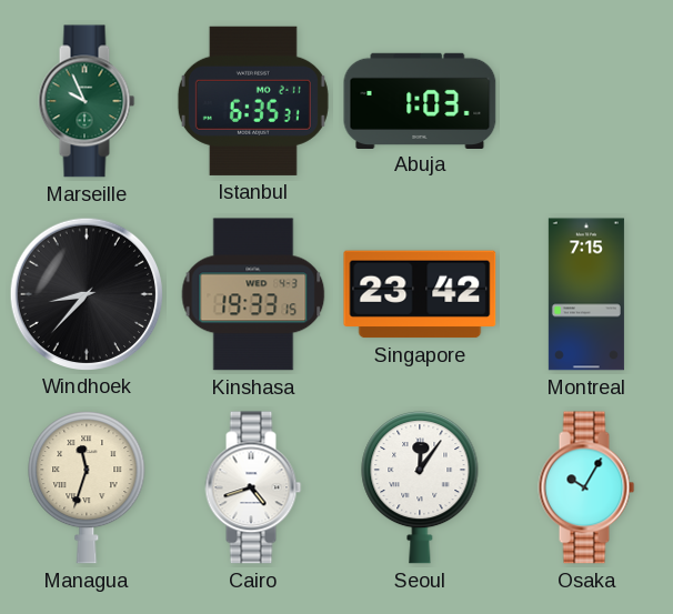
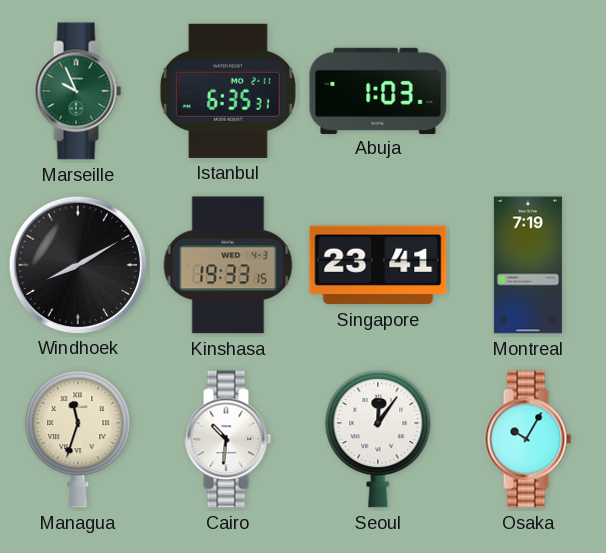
Windhoek: 8:37 -> 8:10
Singapore: 23:42 -> 23:41
Montreal: 7:15 -> 7:19
Cairo: 4:42 -> 10:31
